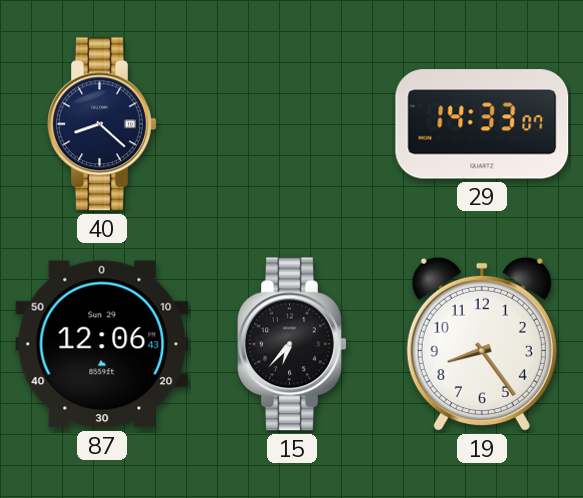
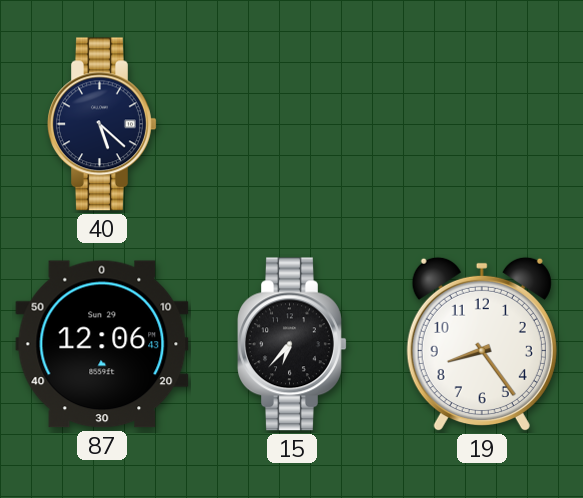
40: 8:22 -> 5:22
29: 14:33 -> none
